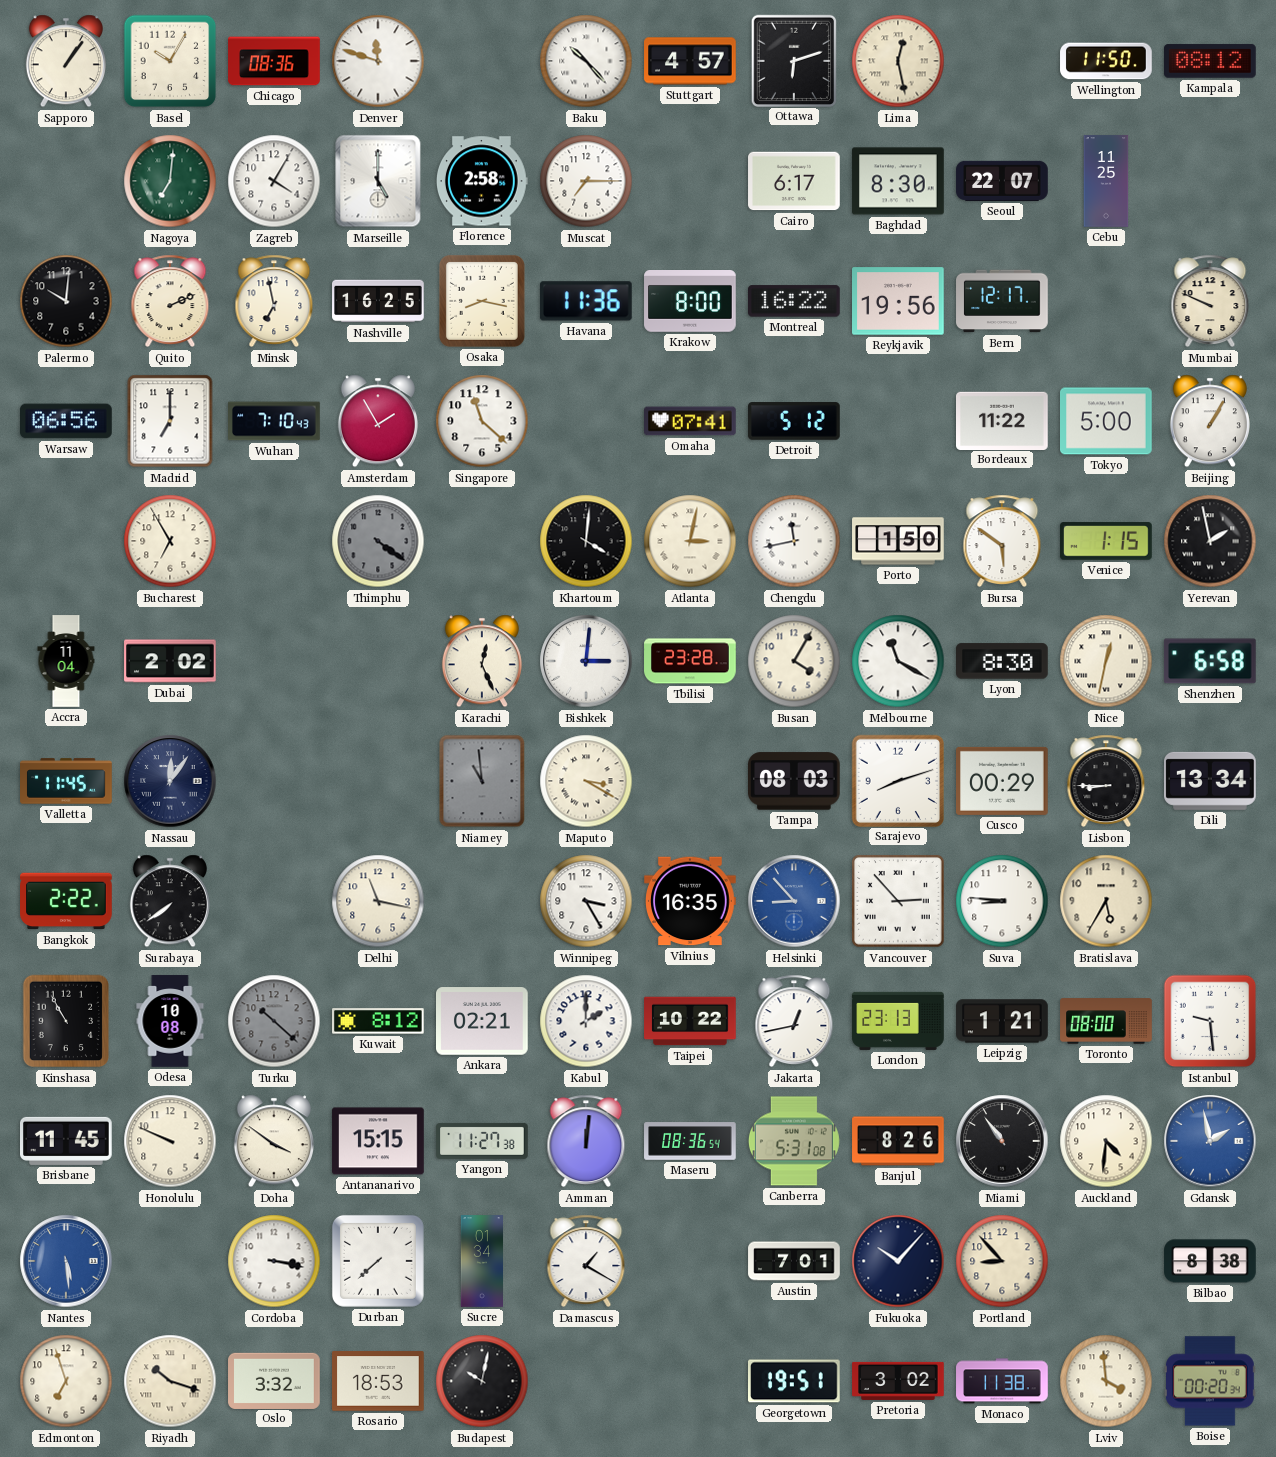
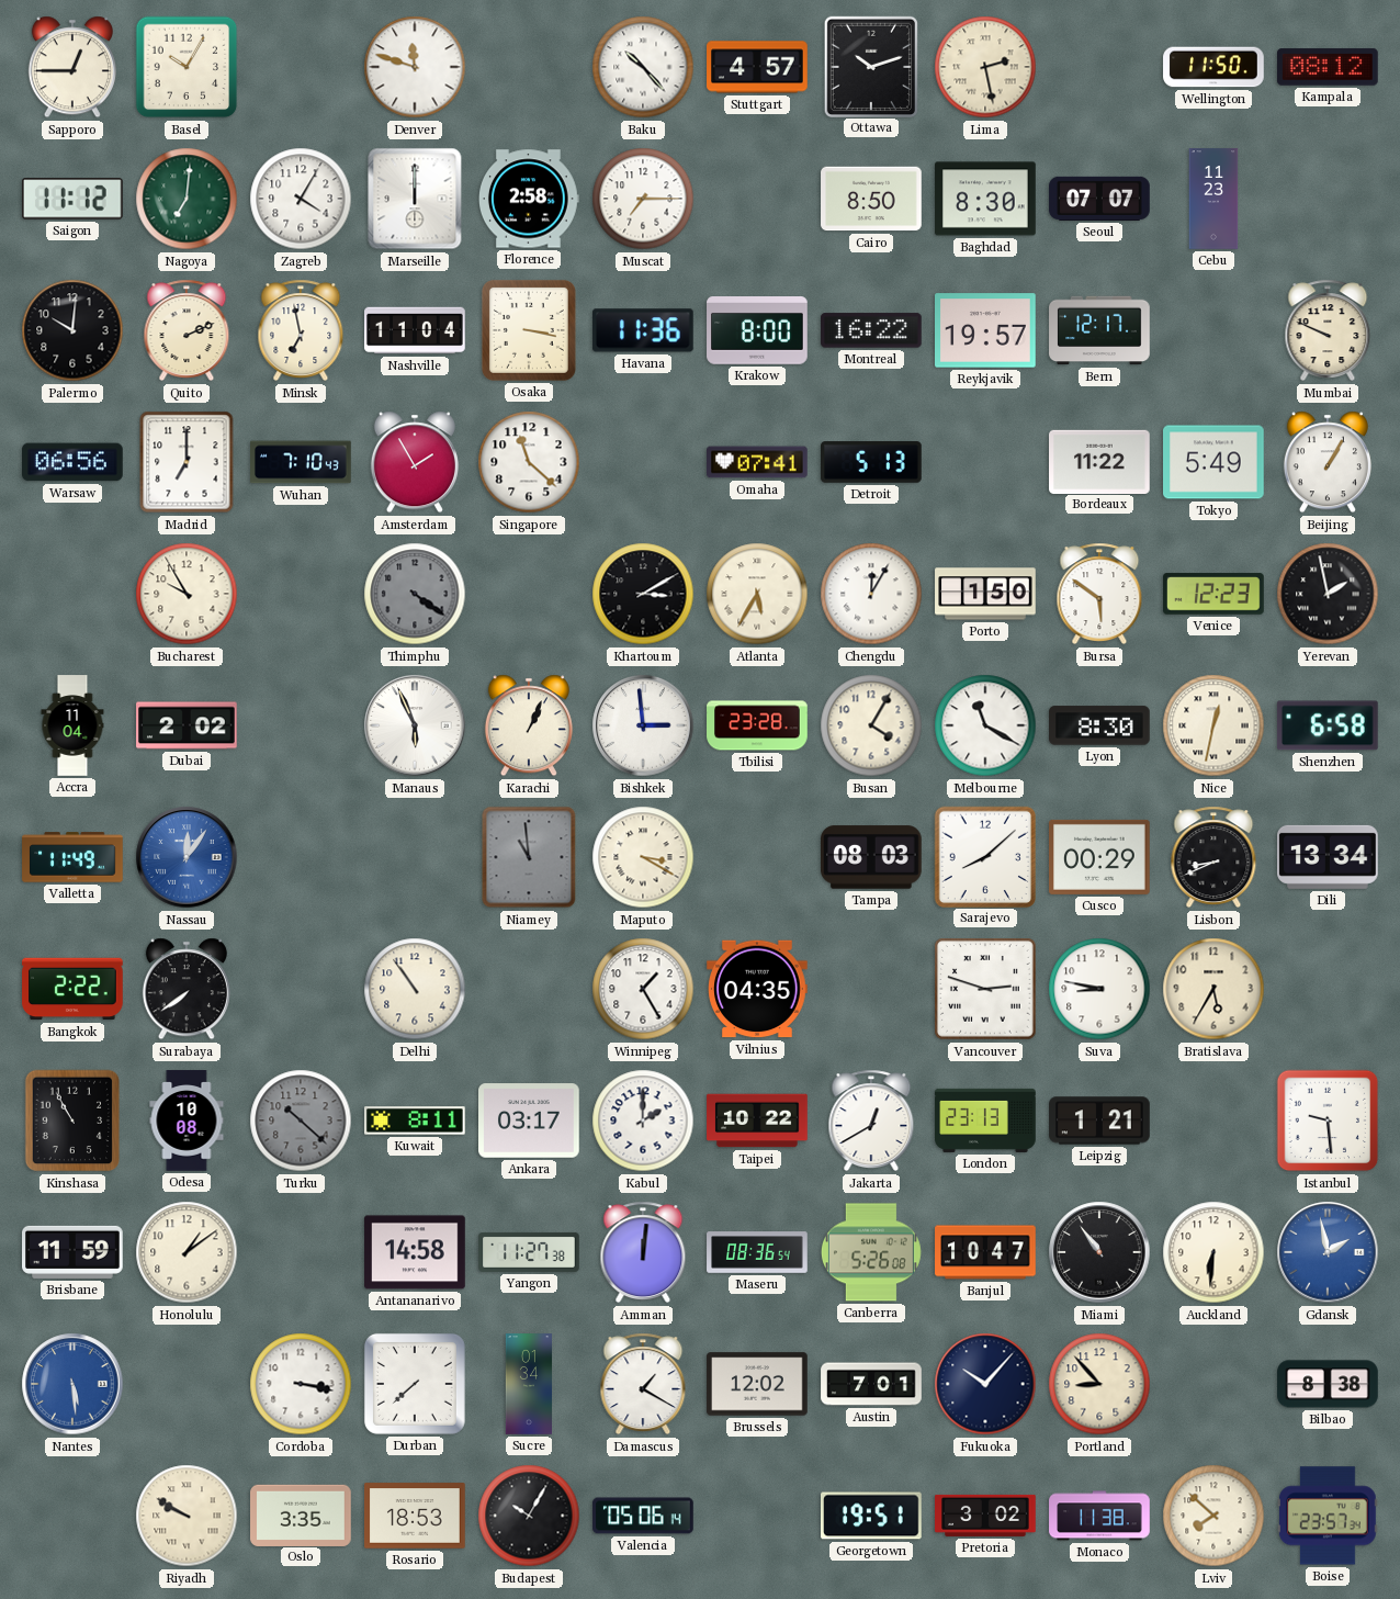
Sapporo: 1:06 -> 12:45
Chicago: 08:36 -> none
Ottawa: 6:12 -> 10:12
Lima: 12:28 -> 2:28
Saigon: none -> 11:12
Marseille: 5:00 -> 12:00
Cairo: 6:17 -> 8:50
Seoul: 22:07 -> 07:07
Cebu: 11:25 -> 11:23
Nashville: 16:25 -> 11:04
Osaka: 8:17 -> 3:17
Reykjavik: 19:56 -> 19:57
Detroit: 5:12 -> 5:13
Tokyo: 5:00 -> 5:49
Bucharest: 6:55 -> 9:55
Khartoum: 4:01 -> 3:10
Atlanta: 3:02 -> 5:35
Chengdu: 11:43 -> 12:05
Venice: 1:15 -> 12:23
Manaus: none -> 5:56
Karachi: 12:26 -> 1:04
Bishkek: 3:01 -> 2:59
Valletta: 11:45 -> 11:49
Nassau dial: navy -> blue
Sarajevo: 8:12 -> 8:08
Lisbon: 8:45 -> 8:41
Delhi: 11:17 -> 10:54
Winnipeg: 3:25 -> 1:25
Vilnius: 16:35 -> 04:35
Helsinki: 8:53 -> none
Vancouver: 2:53 -> 2:48
Suva: 8:46 -> 8:47
Kuwait: 8:12 -> 8:11
Ankara: 02:21 -> 03:17
Jakarta: 12:43 -> 12:40
Toronto: 08:00 -> none
Brisbane: 11:45 -> 11:59
Honolulu: 9:49 -> 1:09
Doha: 3:51 -> none
Antananarivo: 15:15 -> 14:58
Canberra: 5:31 -> 5:26
Banjul: 8:26 -> 10:47
Auckland: 4:31 -> 6:31
Brussels: none -> 12:02
Edmonton: 6:57 -> none
Riyadh: 10:18 -> 9:50
Oslo: 3:32 -> 3:35
Budapest: 10:02 -> 10:05
Valencia: none -> 05:06
Lviv: 3:59 -> 7:52
Boise: 00:20 -> 23:57
